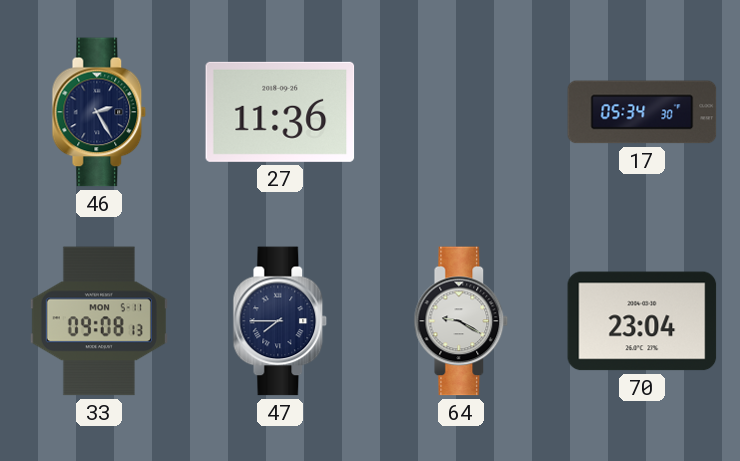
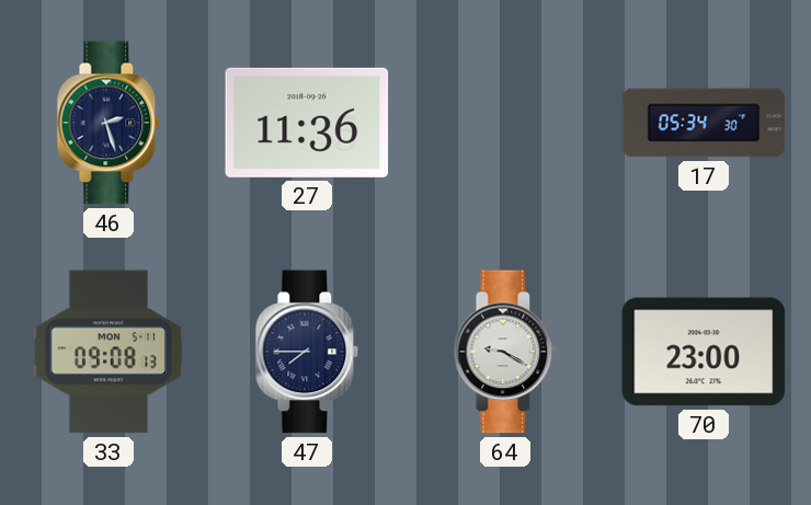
46: 2:25 -> 2:27
70: 23:04 -> 23:00
